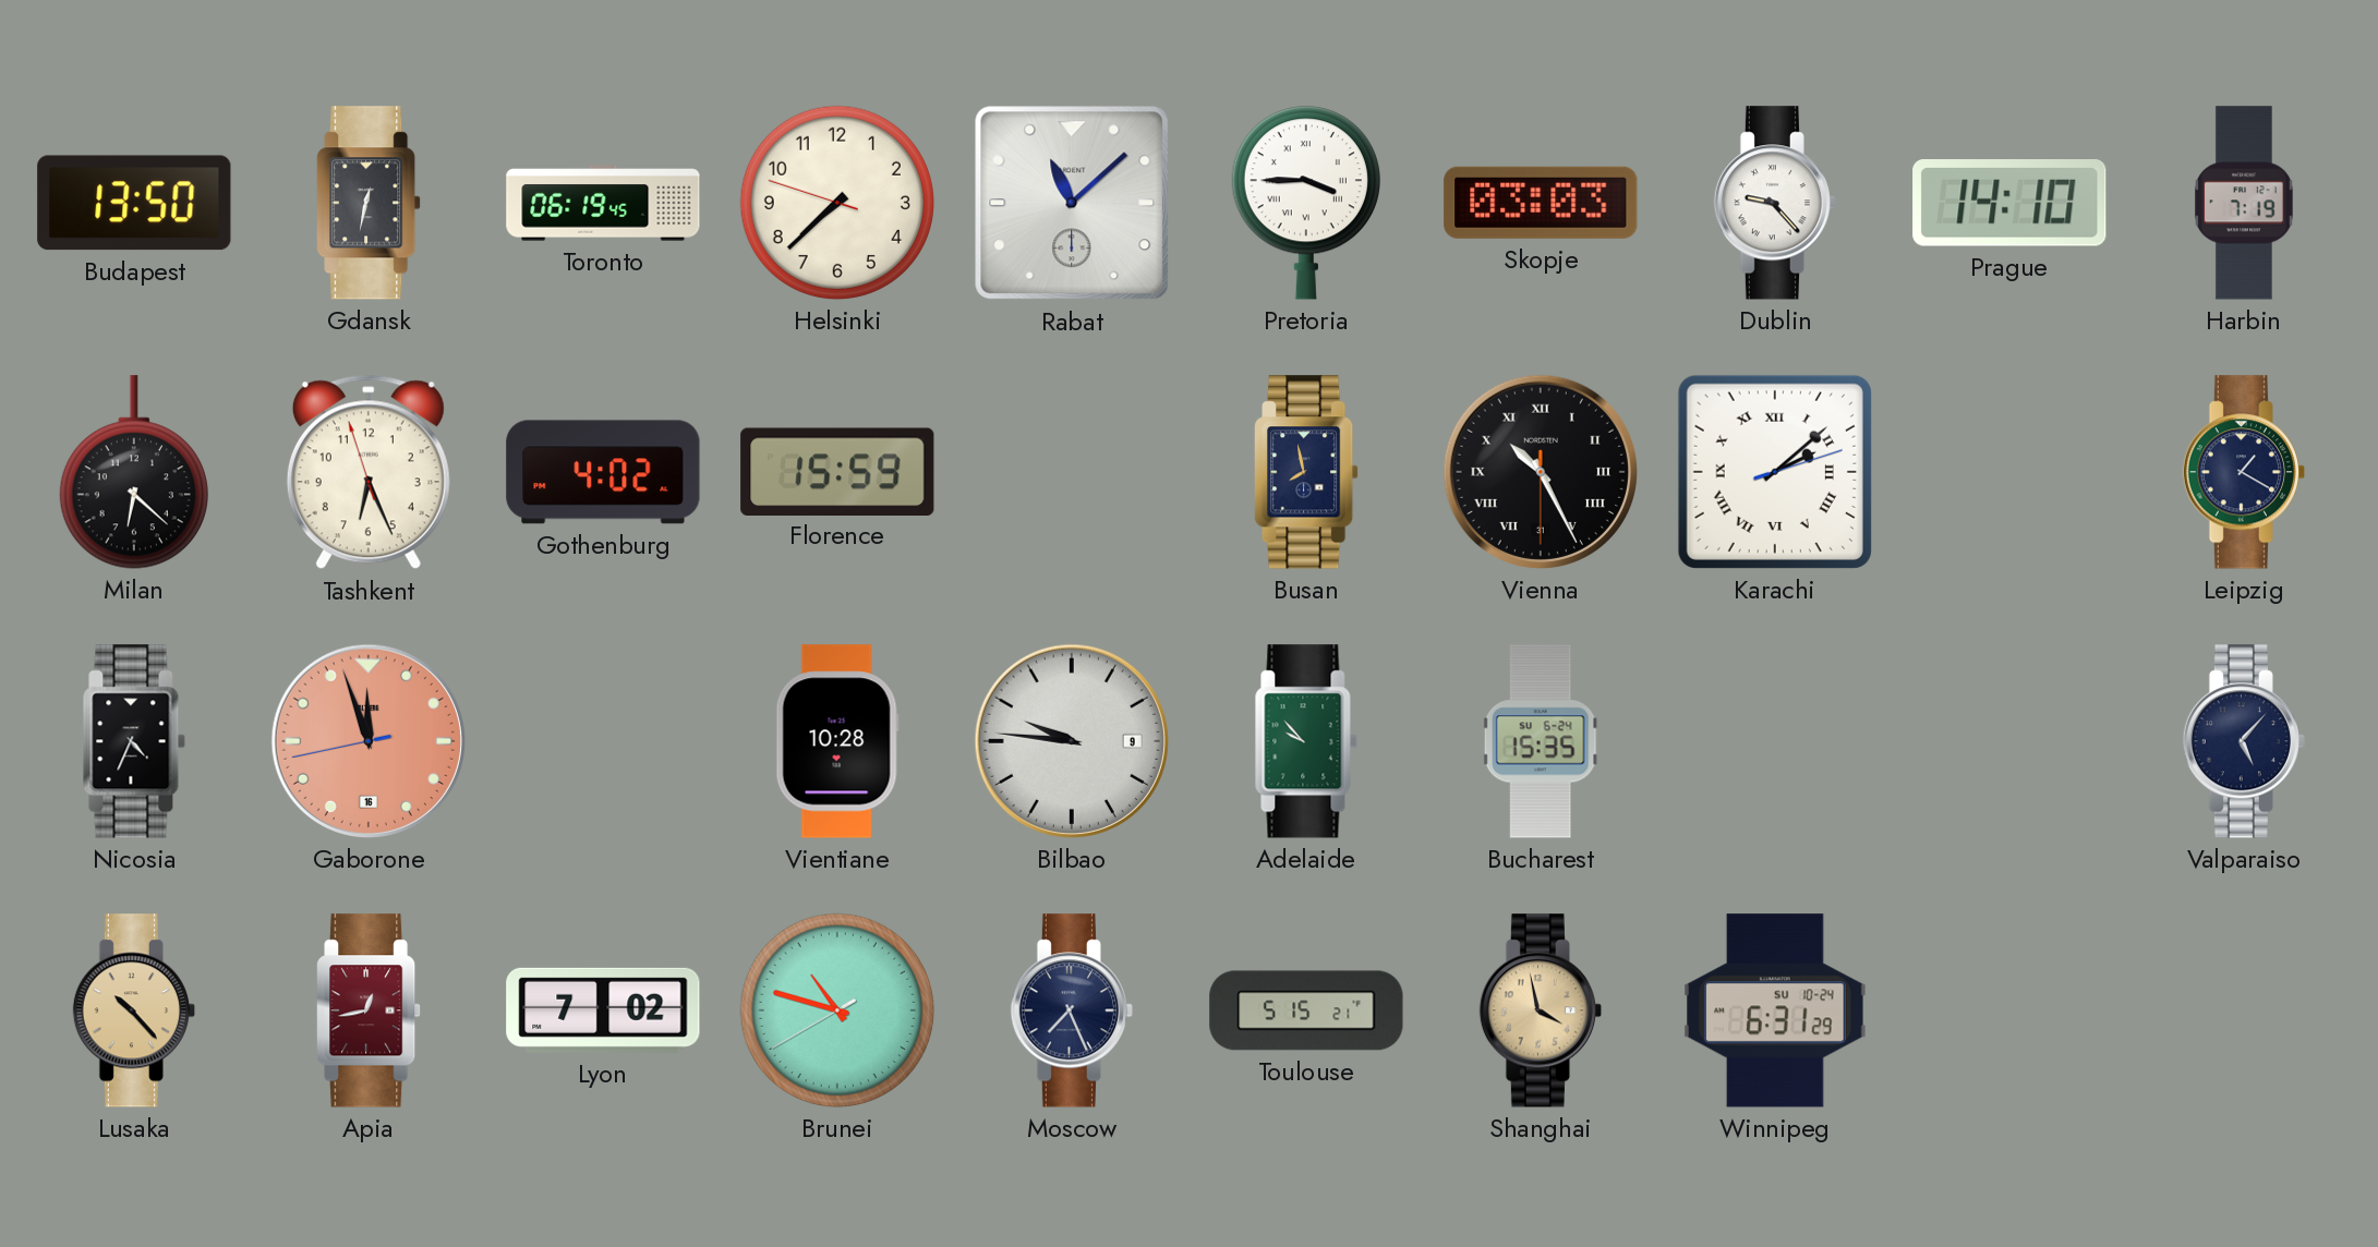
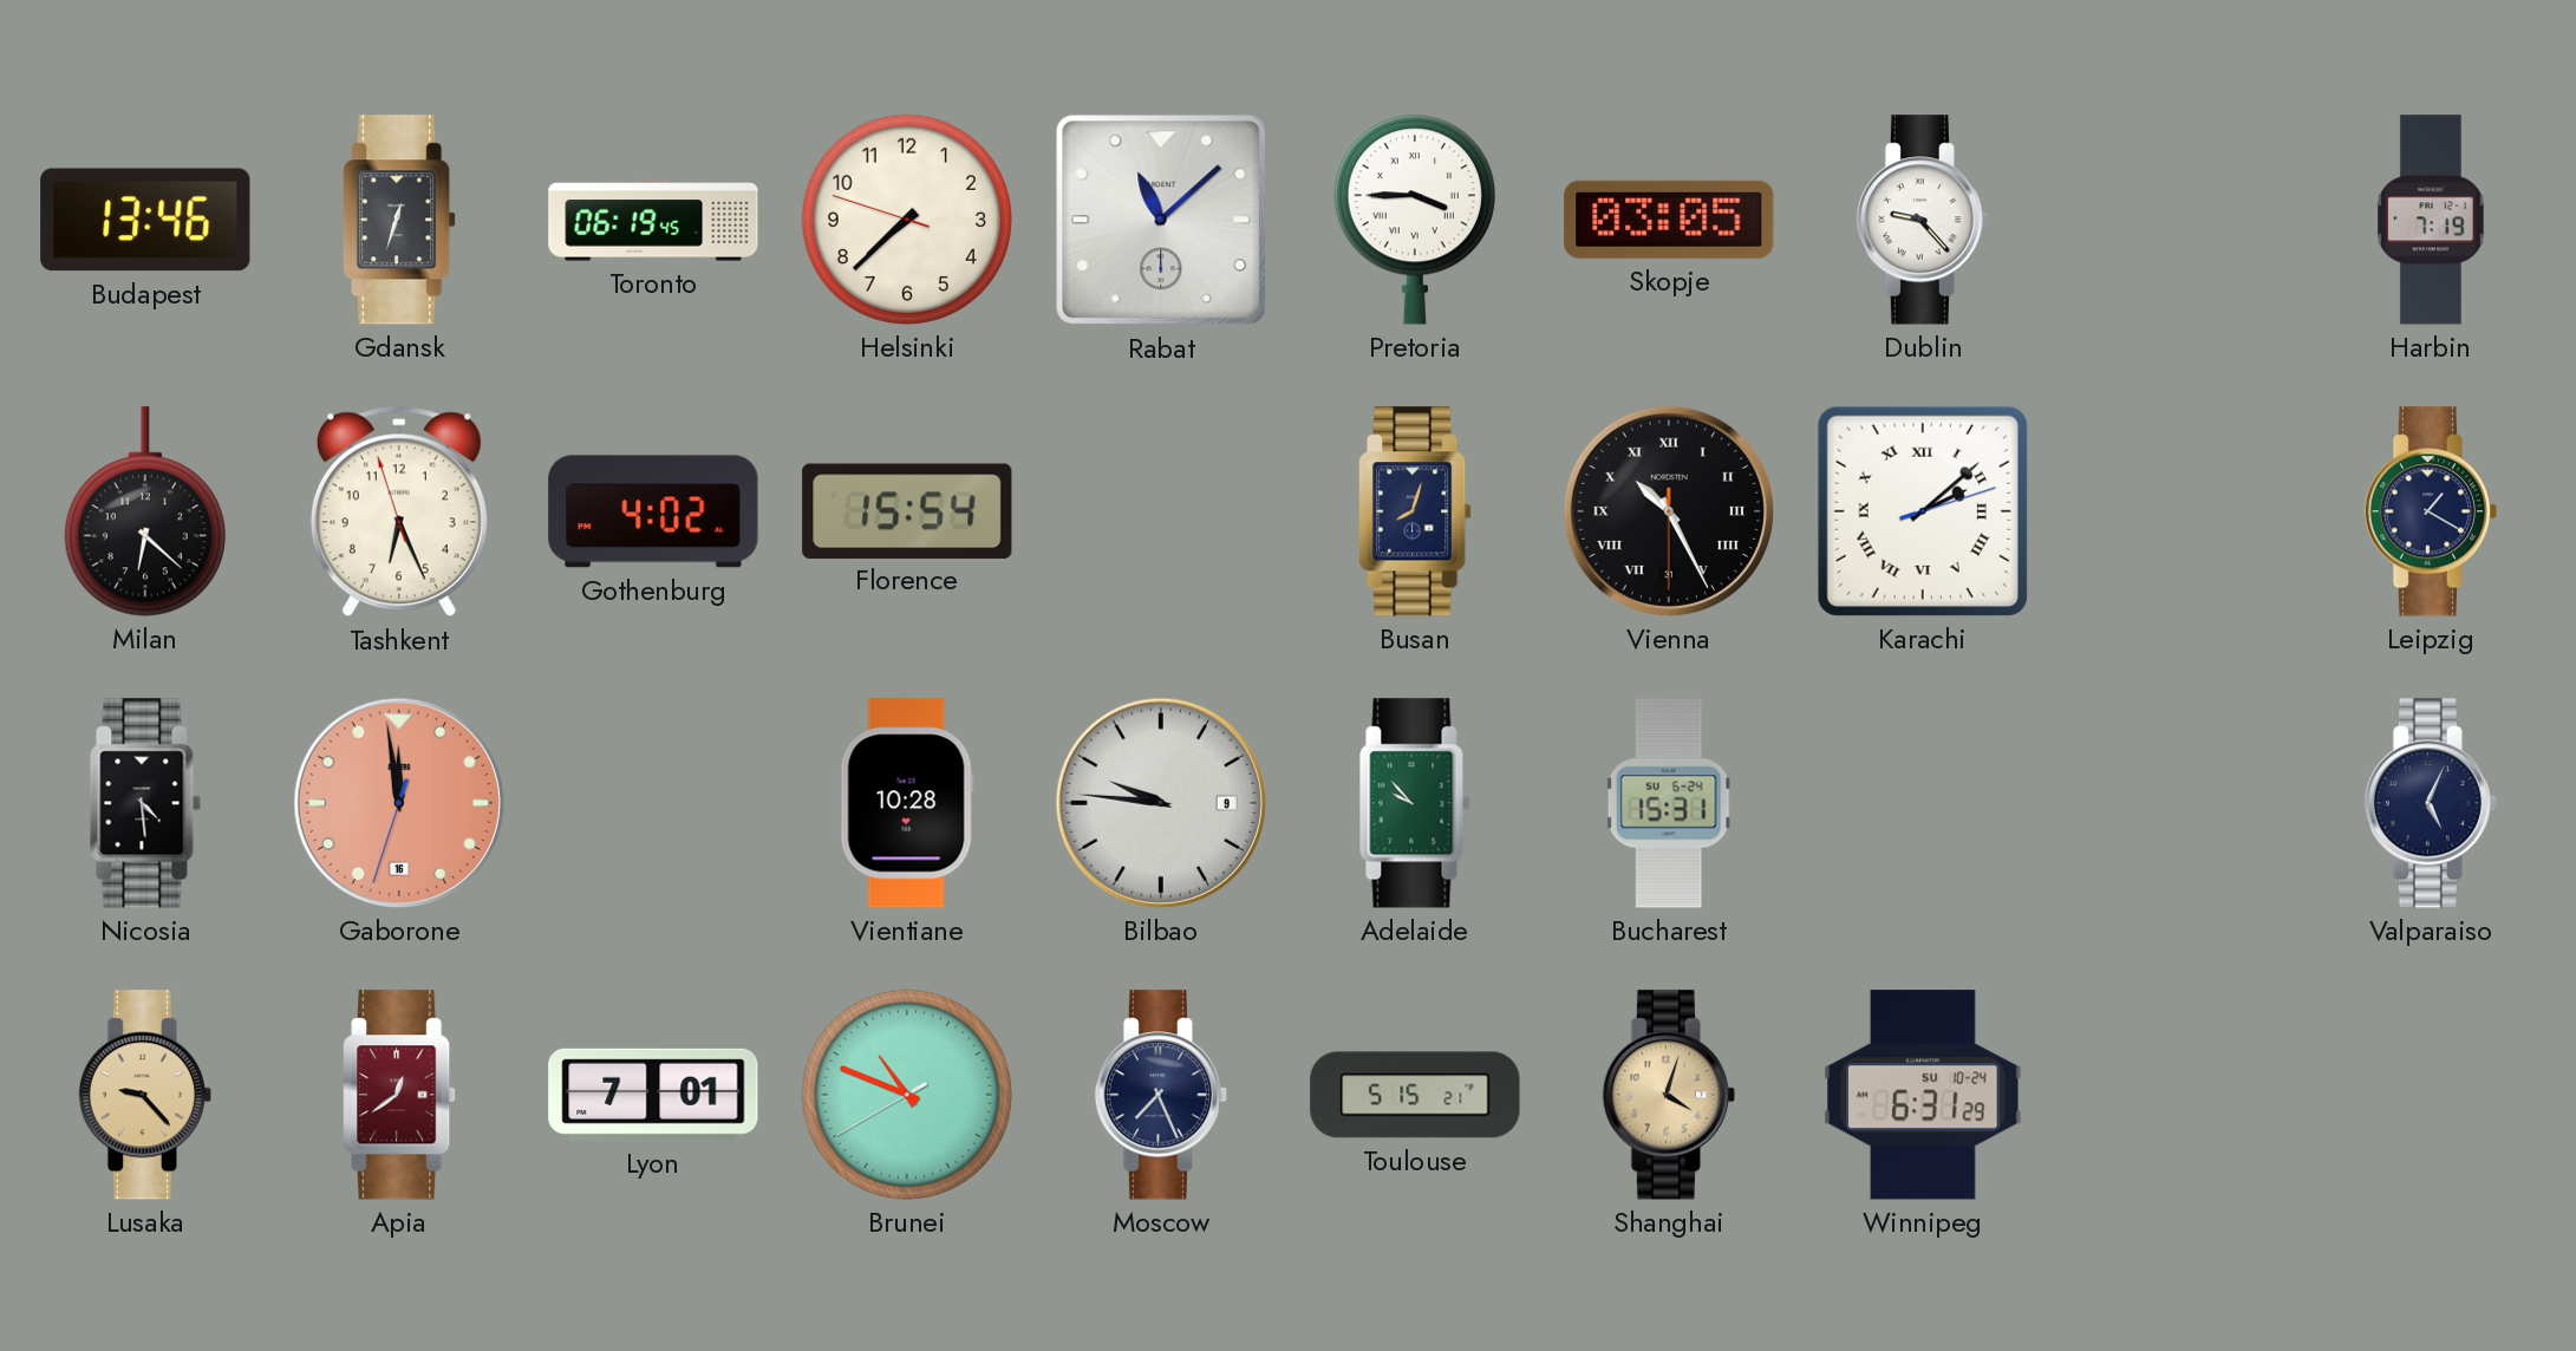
Budapest: 13:50 -> 13:46
Gdansk: 12:32 -> 12:33
Skopje: 03:03 -> 03:05
Prague: 14:10 -> none
Florence: 15:59 -> 15:54
Busan: 7:58 -> 8:03
Nicosia: 4:34 -> 4:29
Gaborone: 11:56 -> 11:58
Bucharest: 15:35 -> 15:31
Valparaiso: 5:07 -> 5:04
Lusaka: 10:23 -> 9:23
Apia: 12:43 -> 12:39
Lyon: 7:02 -> 7:01
Brunei: 10:47 -> 10:48
Shanghai: 3:58 -> 4:03
